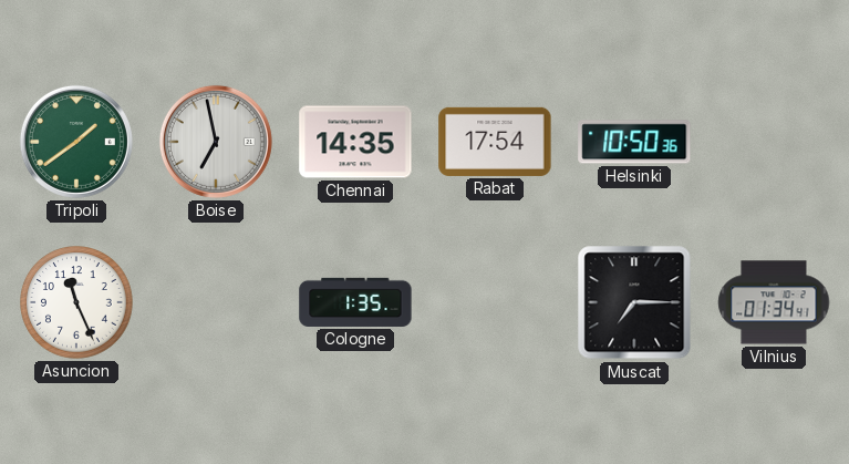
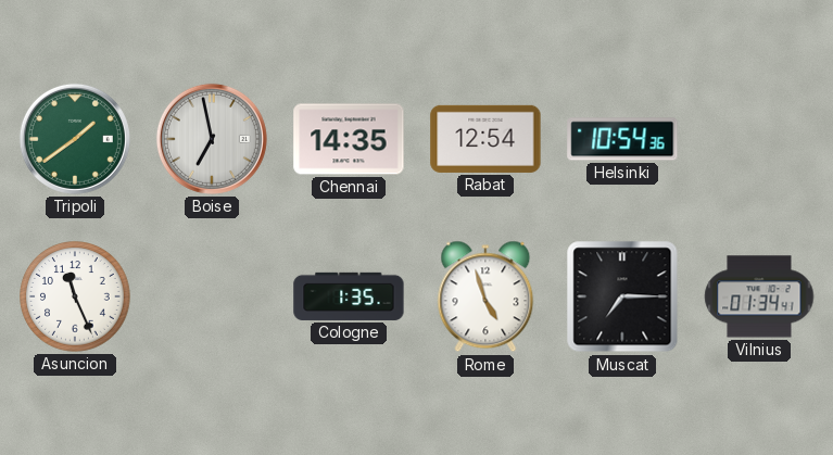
Rabat: 17:54 -> 12:54
Helsinki: 10:50 -> 10:54
Rome: none -> 4:57
